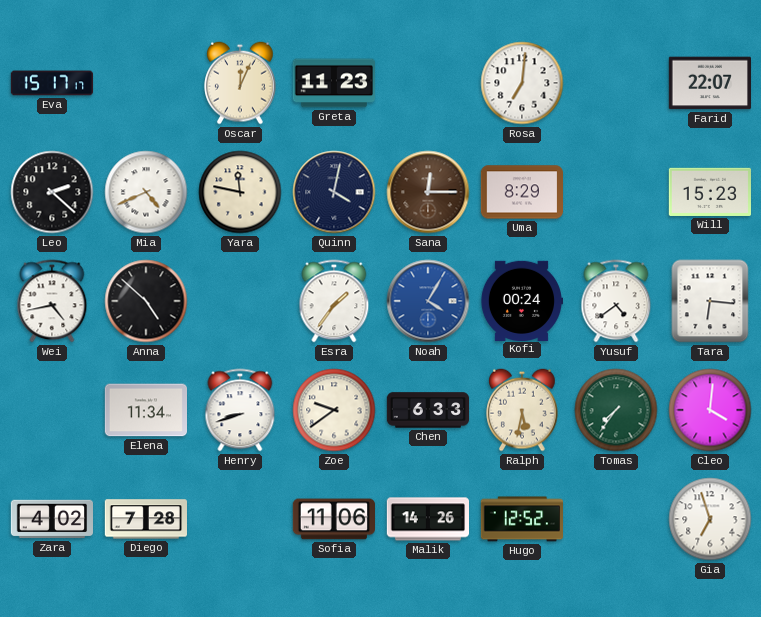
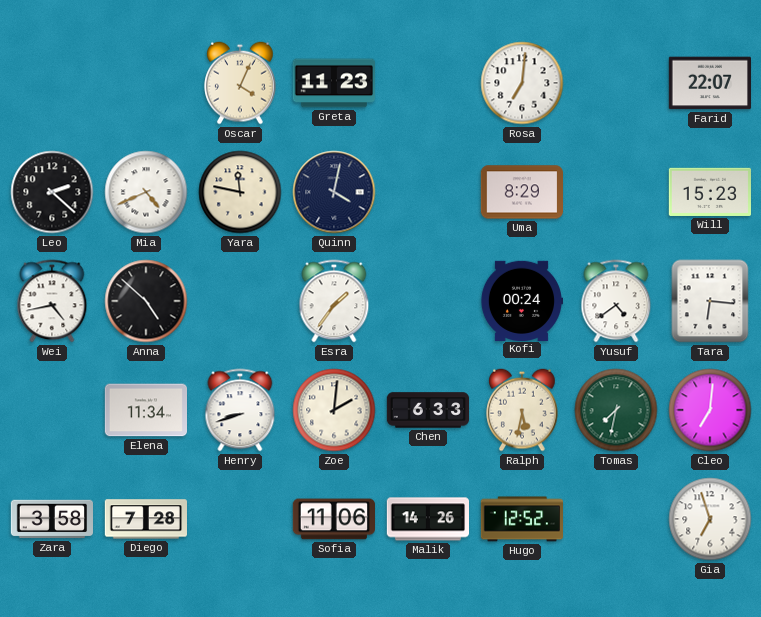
Eva: 15:17 -> none
Oscar: 12:04 -> 4:04
Sana: 12:15 -> none
Noah: 4:05 -> none
Zoe: 9:39 -> 2:01
Tomas: 7:36 -> 7:32
Cleo: 4:01 -> 7:01
Zara: 4:02 -> 3:58
